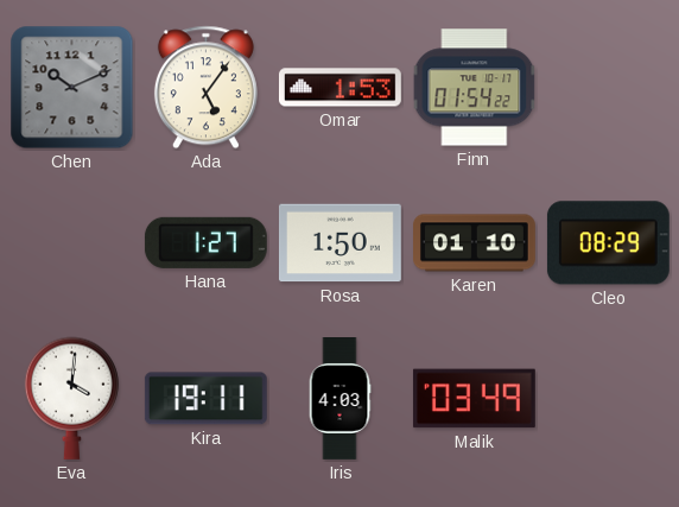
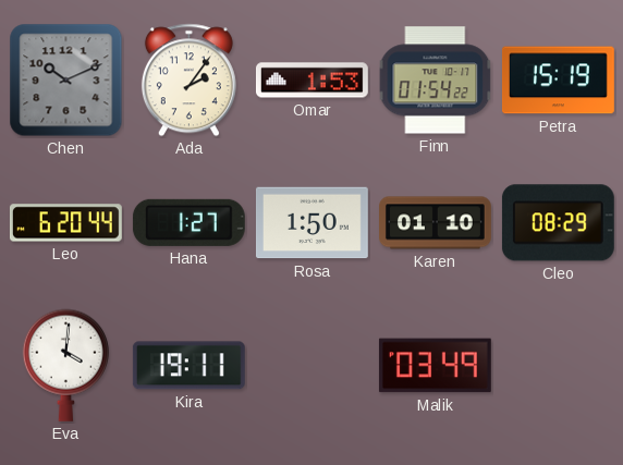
Ada: 5:06 -> 2:06
Petra: none -> 15:19
Leo: none -> 6:20
Iris: 4:03 -> none
